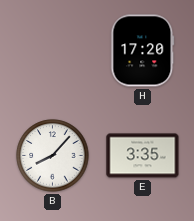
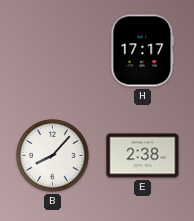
H: 17:20 -> 17:17
E: 3:35 -> 2:38
